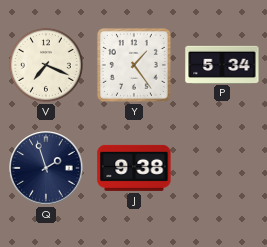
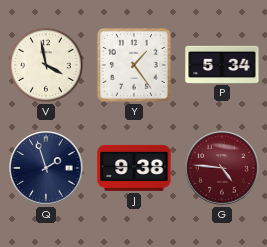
V: 7:19 -> 3:58
G: none -> 4:46
